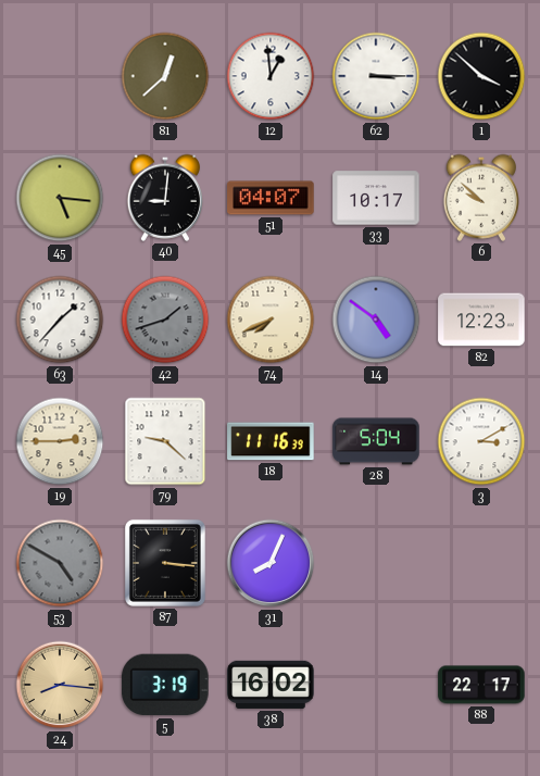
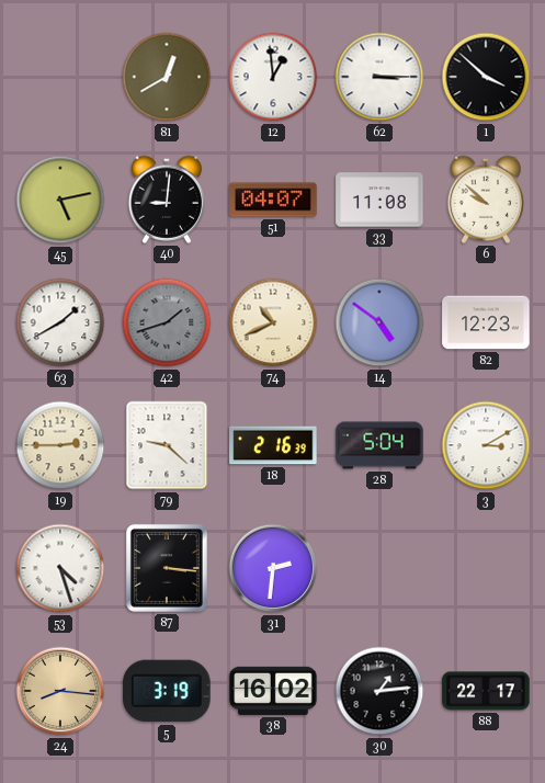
81: 12:38 -> 12:40
45: 5:16 -> 5:13
33: 10:17 -> 11:08
63: 1:37 -> 1:40
74: 7:41 -> 10:41
18: 11:16 -> 2:16
53: 4:50 -> 4:27
53 dial: grey -> white
31: 8:04 -> 2:31
30: none -> 1:14
